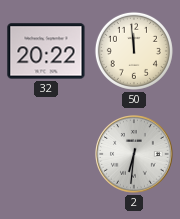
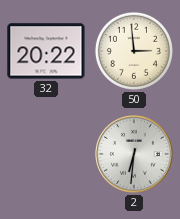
50: 11:59 -> 2:59
